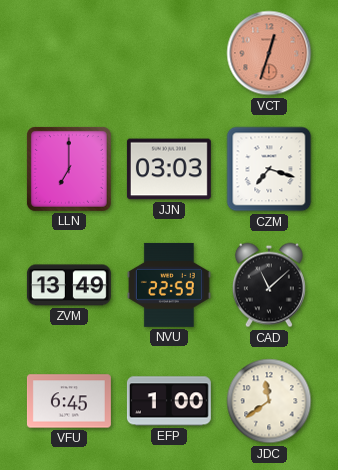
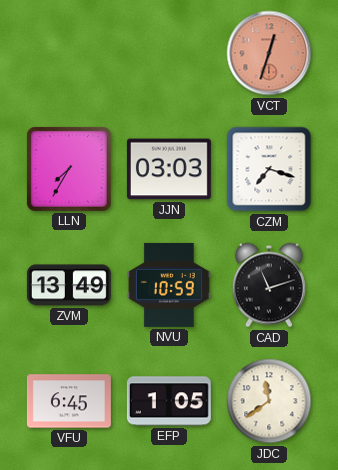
LLN: 7:00 -> 7:35
NVU: 22:59 -> 10:59
CAD: 11:08 -> 11:12
EFP: 1:00 -> 1:05
